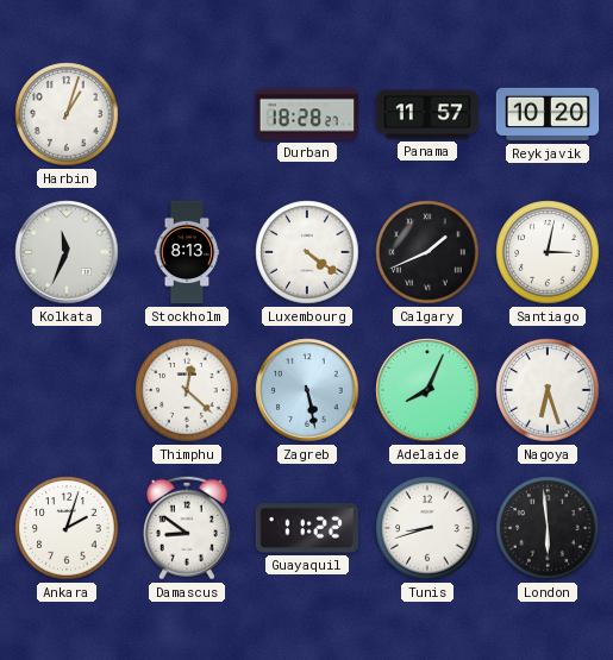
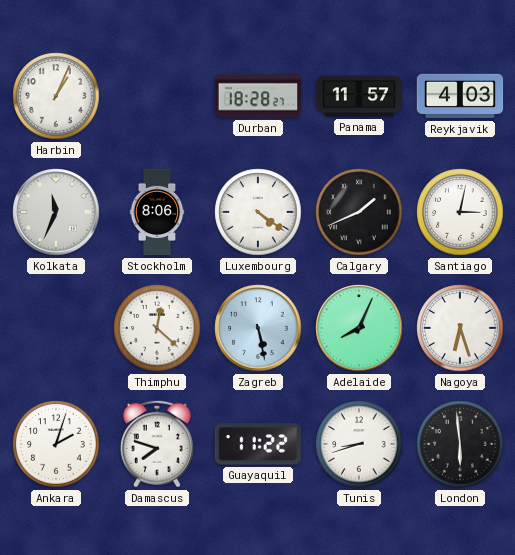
Harbin: 1:03 -> 1:04
Reykjavik: 10:20 -> 4:03
Stockholm: 8:13 -> 8:06
Damascus: 8:51 -> 7:48
